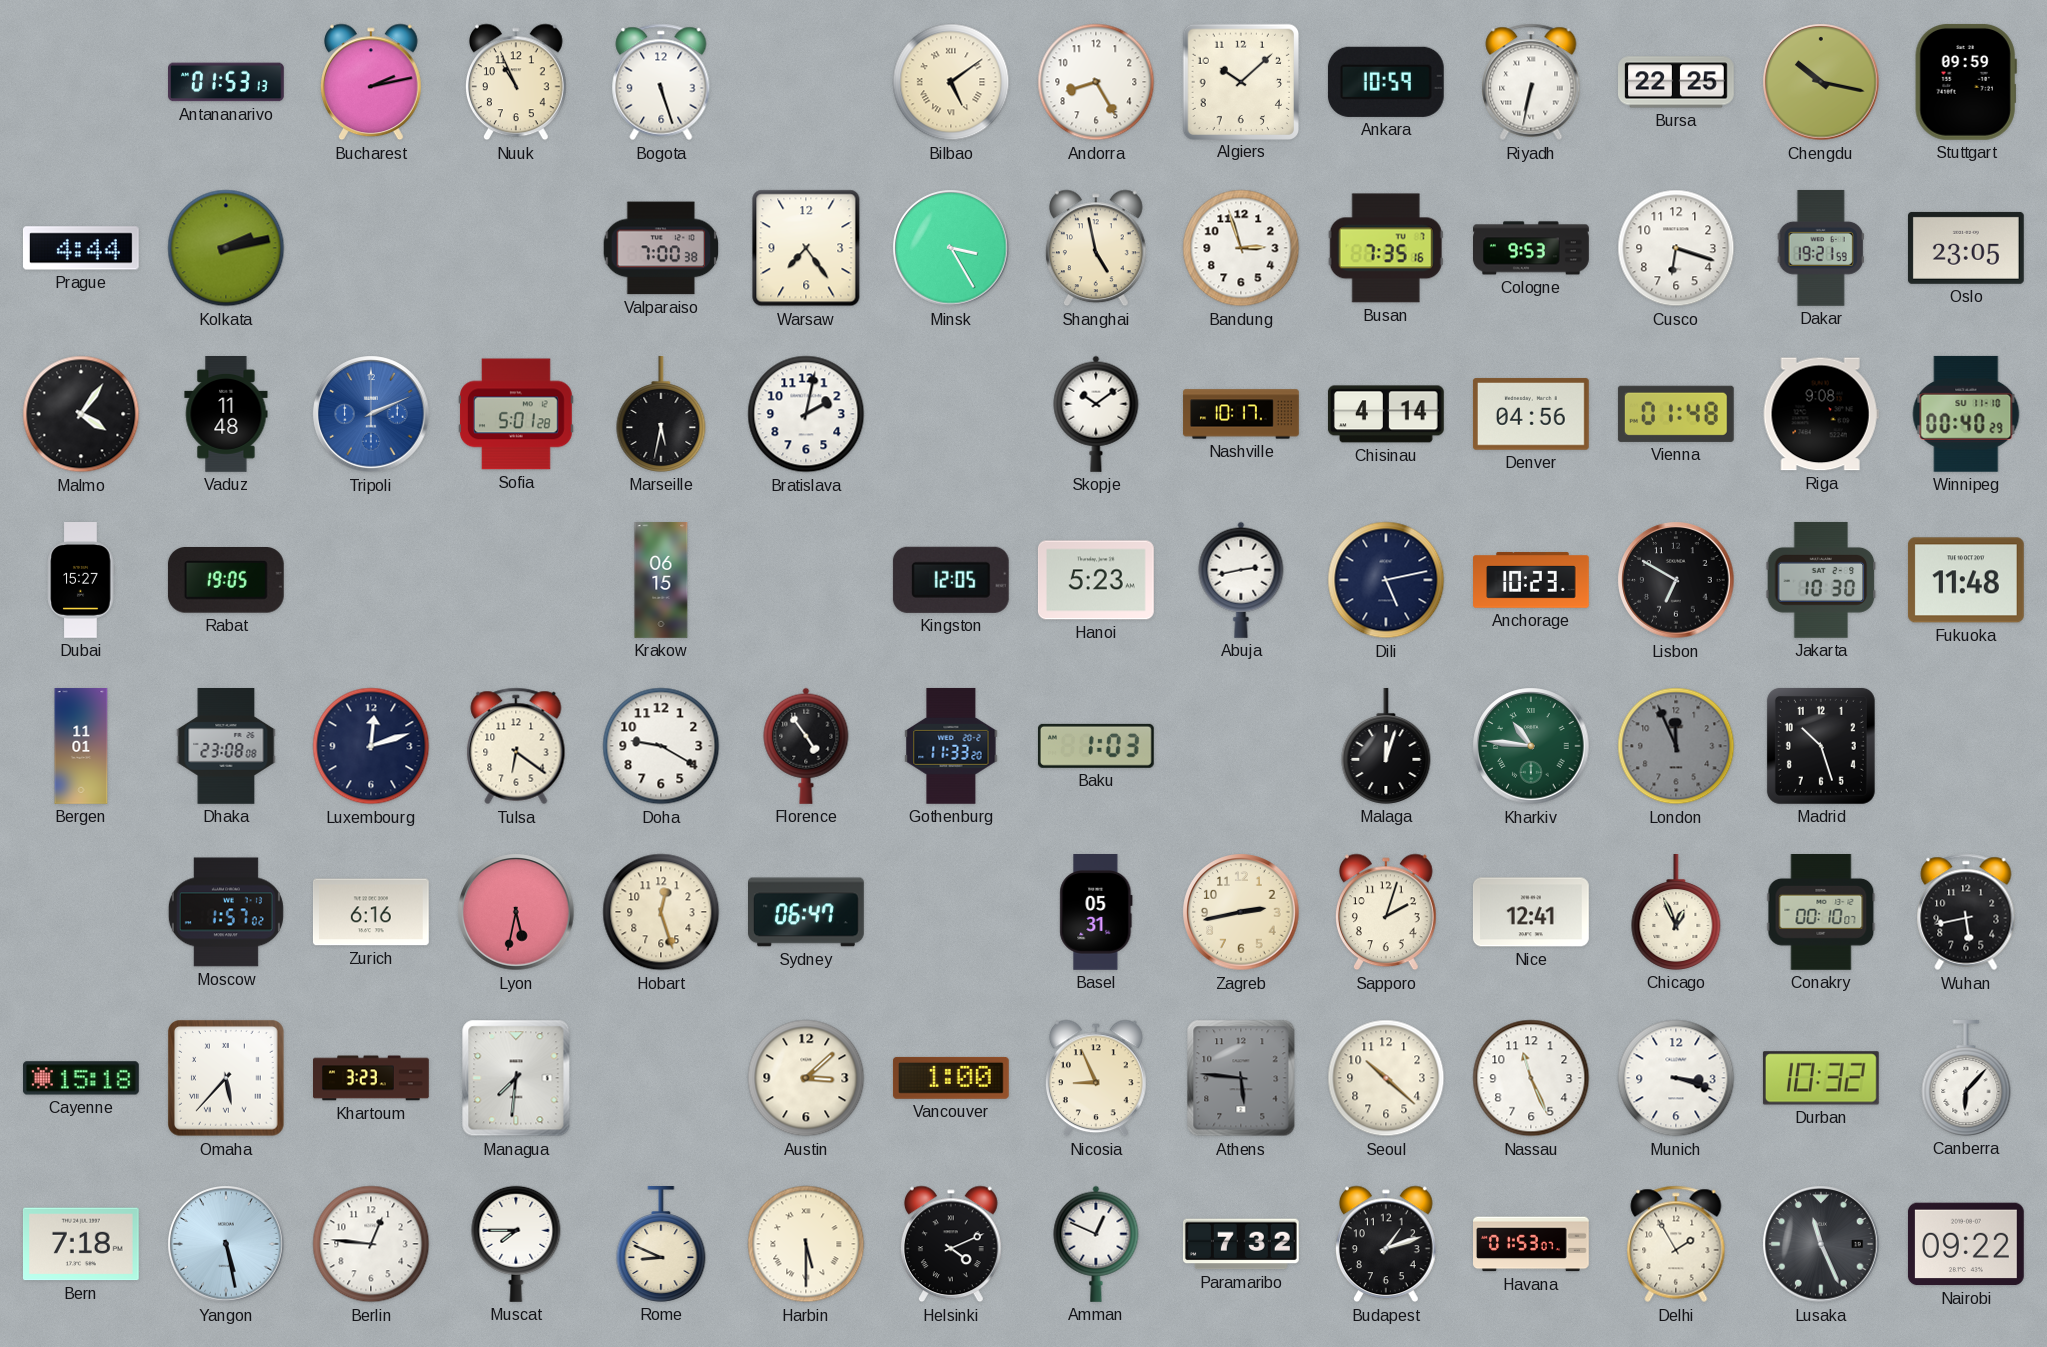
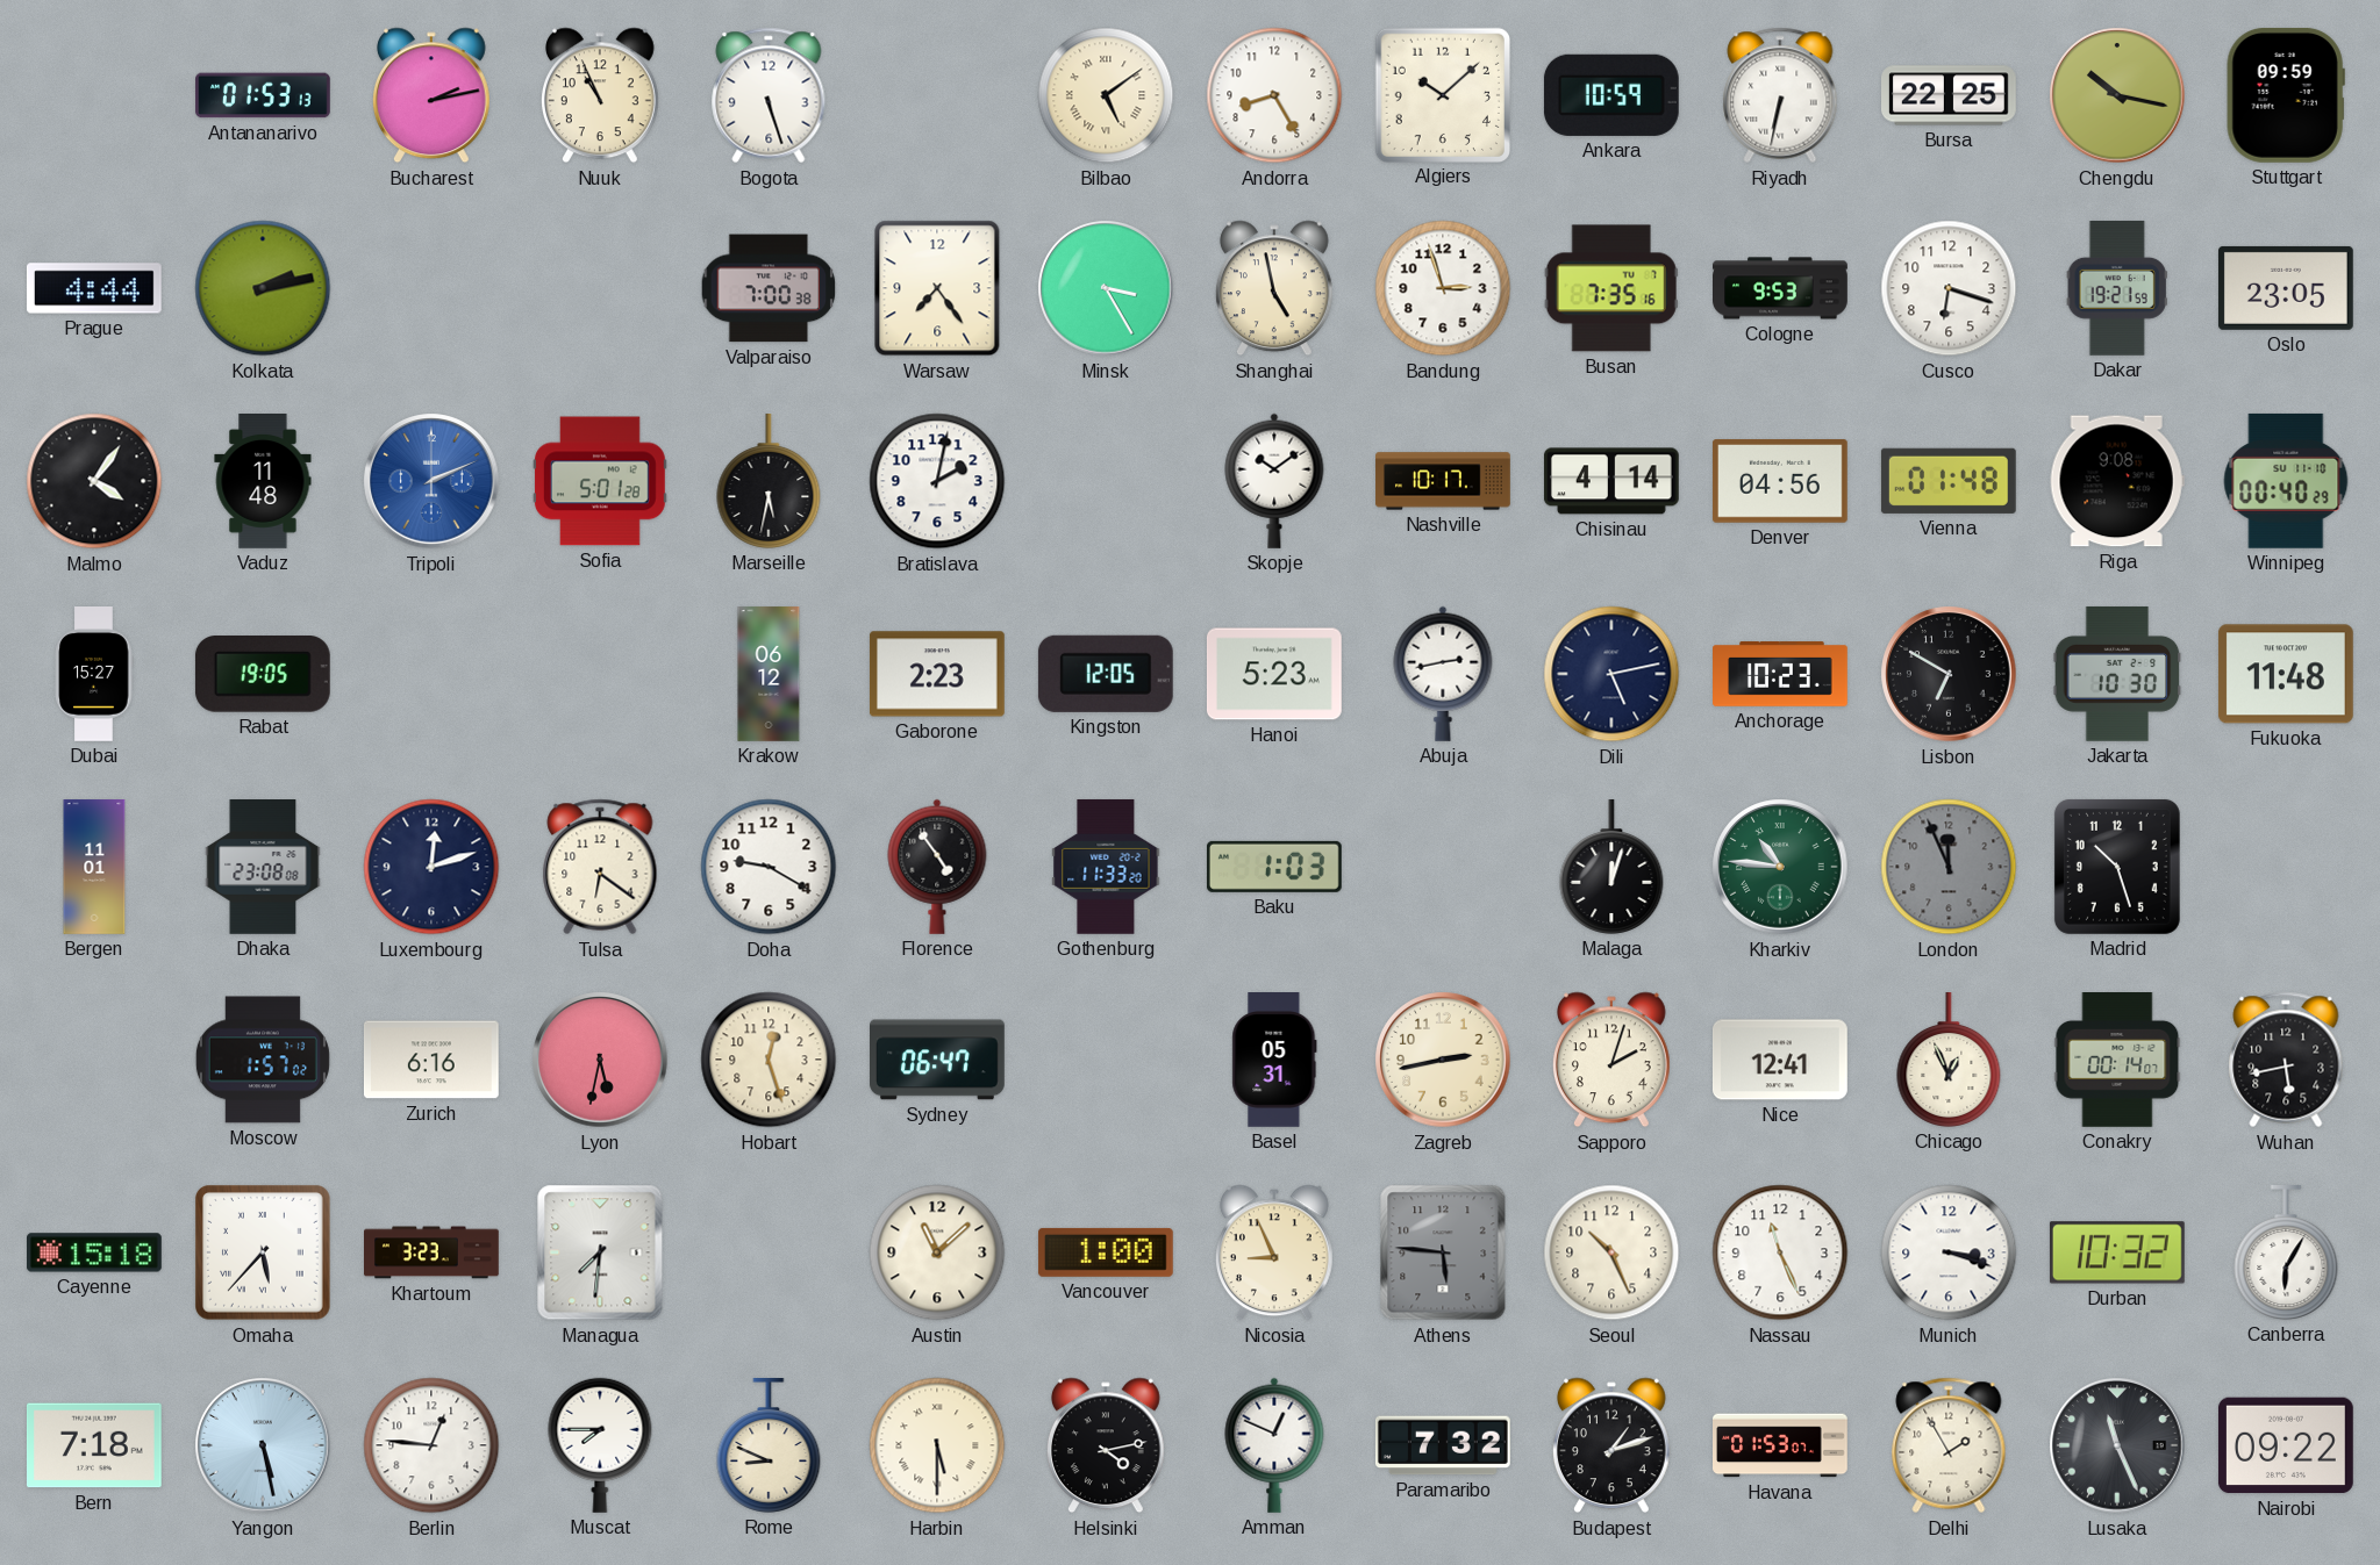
Krakow: 06:15 -> 06:12
Gaborone: none -> 2:23
Conakry: 00:10 -> 00:14
Austin: 3:08 -> 11:08
Seoul: 10:22 -> 10:26
Canberra: 6:07 -> 6:05
Helsinki: 4:11 -> 4:13
